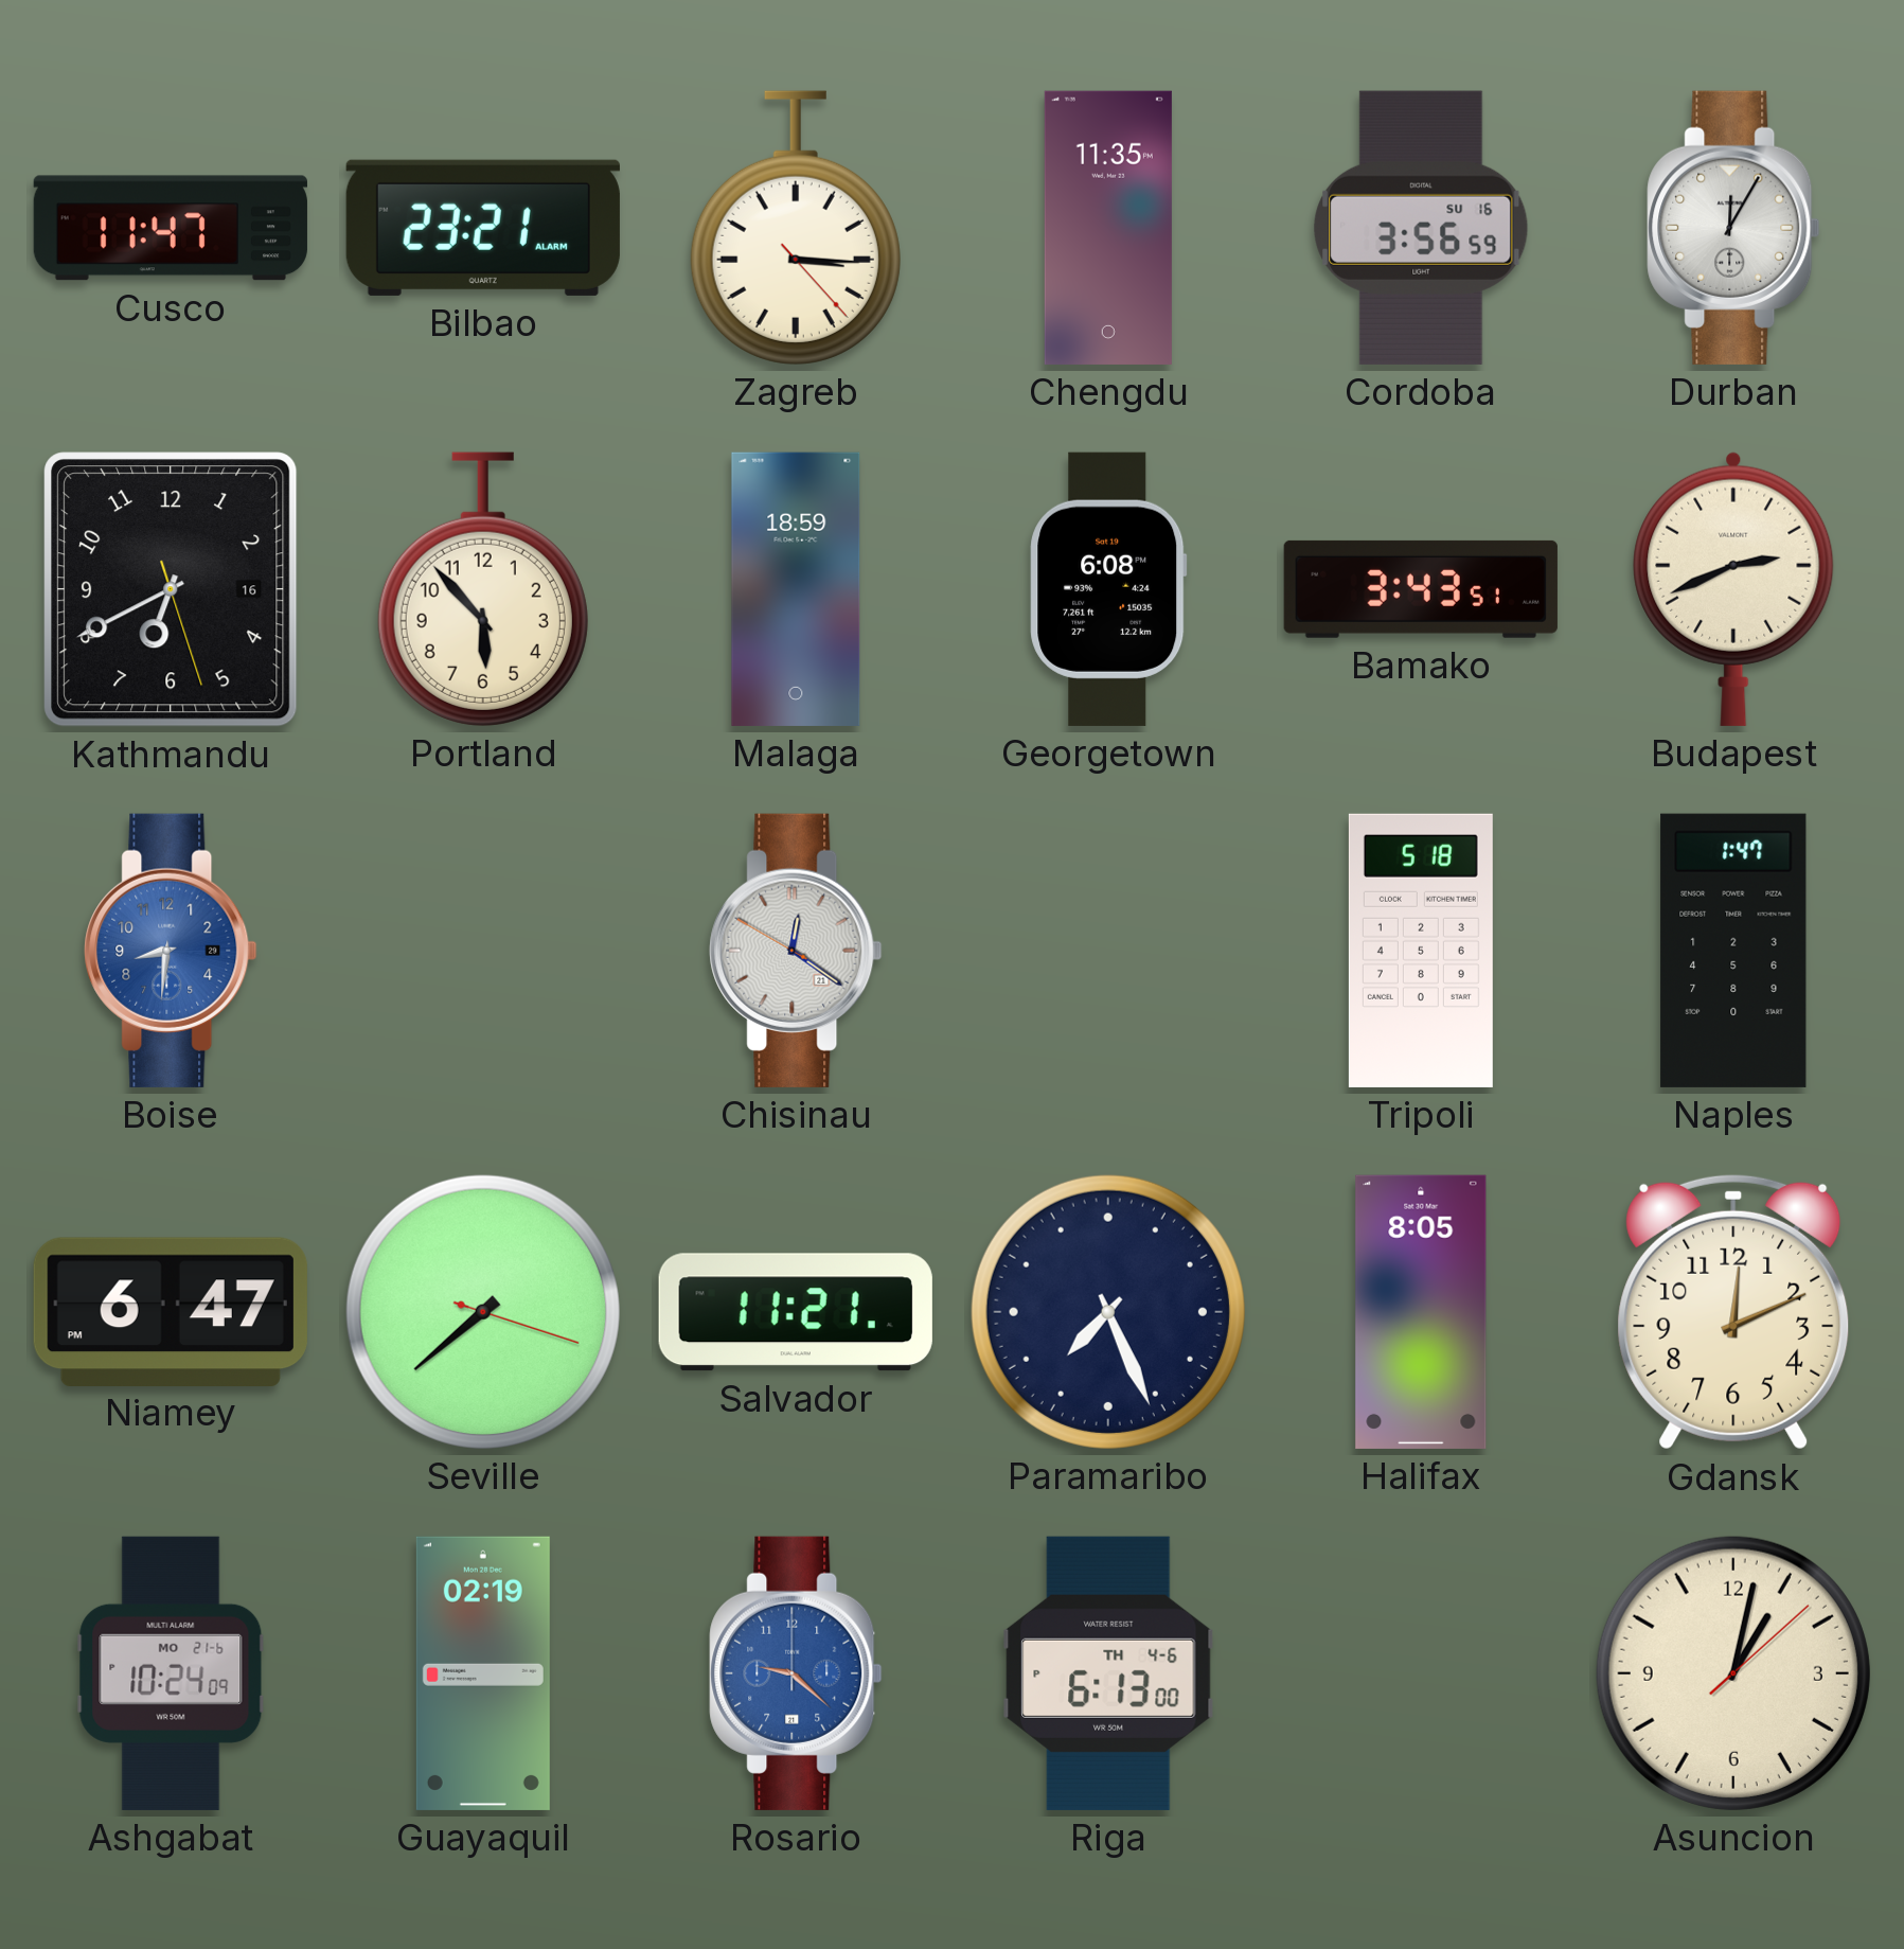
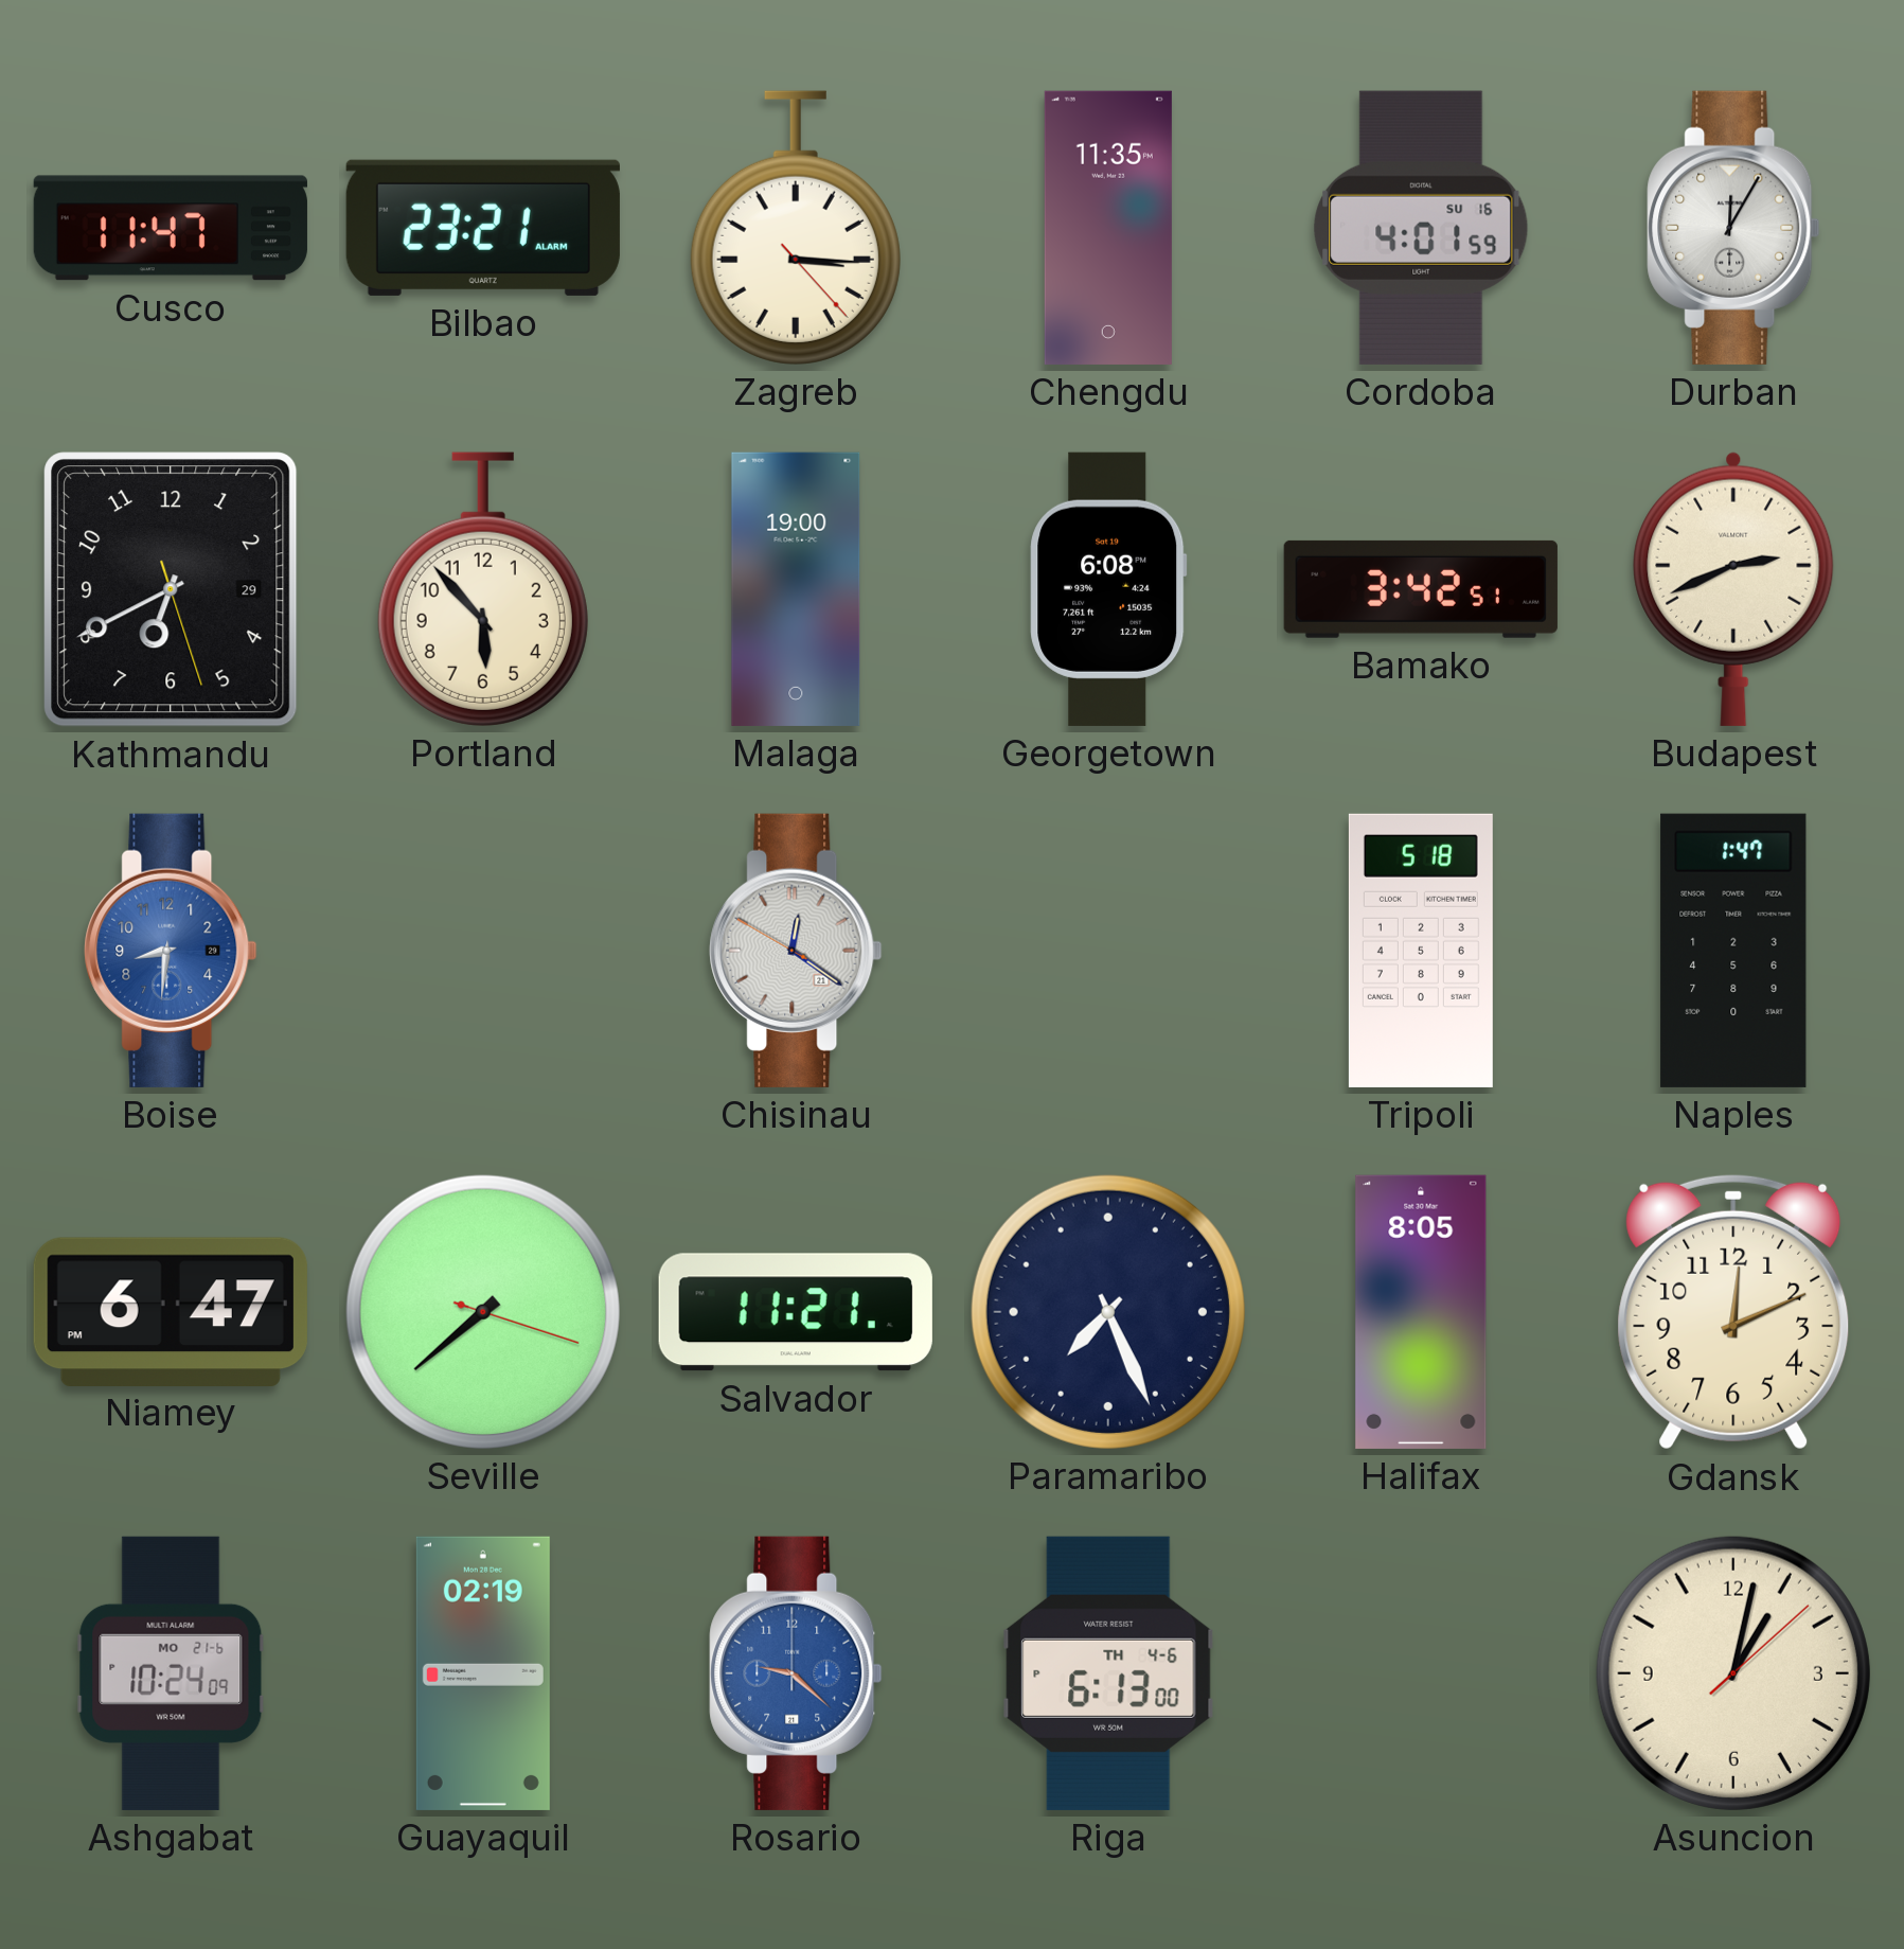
Cordoba: 3:56 -> 4:01
Kathmandu date: 16 -> 29
Malaga: 18:59 -> 19:00
Bamako: 3:43 -> 3:42
